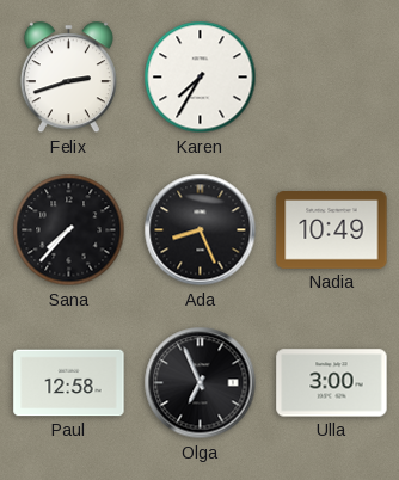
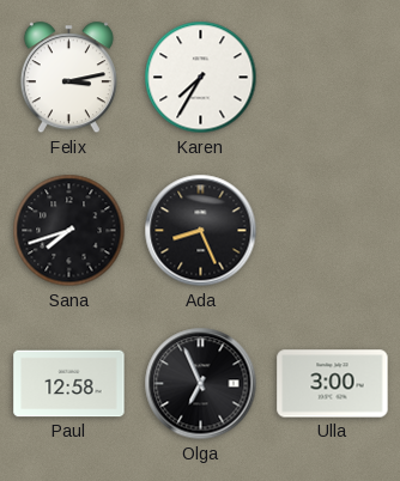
Felix: 2:42 -> 3:13
Sana: 7:37 -> 7:42
Nadia: 10:49 -> none
